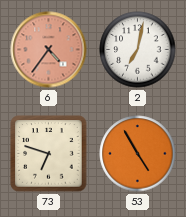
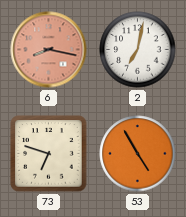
6: 4:36 -> 8:17
